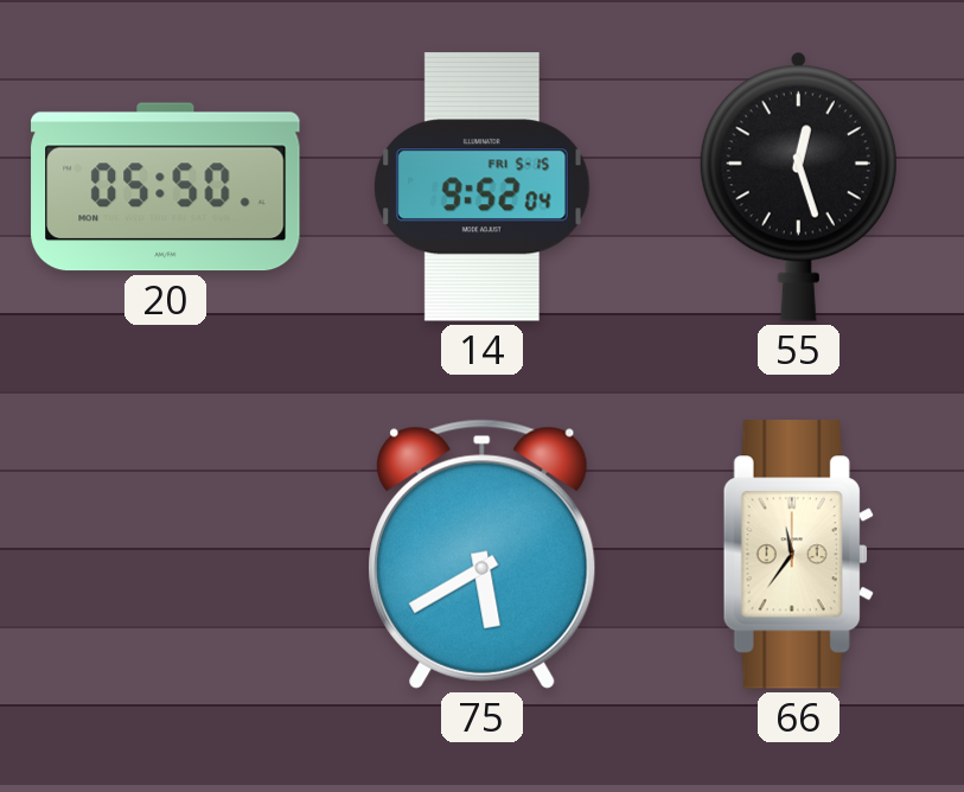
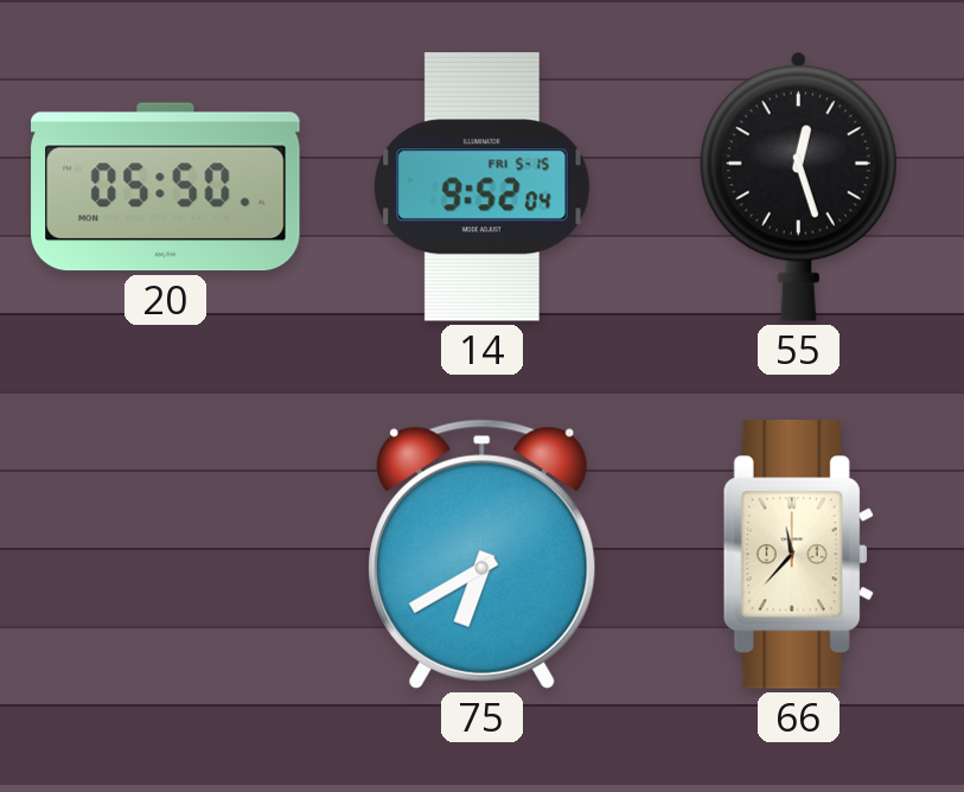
75: 5:40 -> 6:40
66: 11:36 -> 11:37
